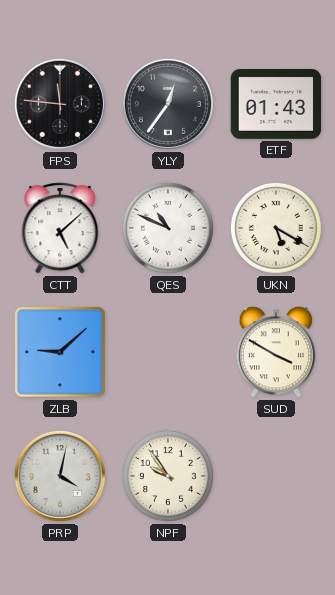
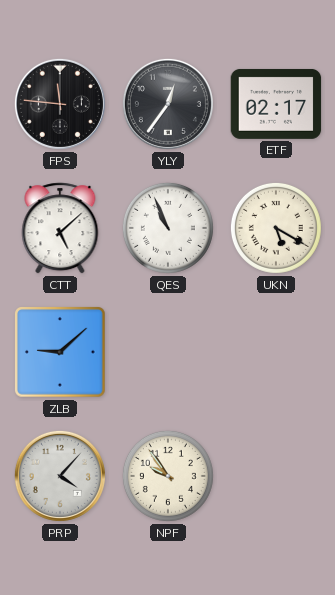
ETF: 01:43 -> 02:17
QES: 10:49 -> 10:56
SUD: 3:50 -> none
PRP: 4:02 -> 4:07
